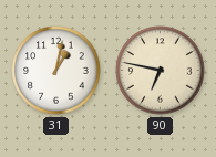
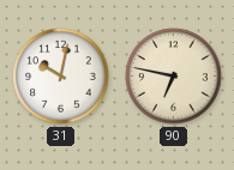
31: 1:02 -> 10:02
